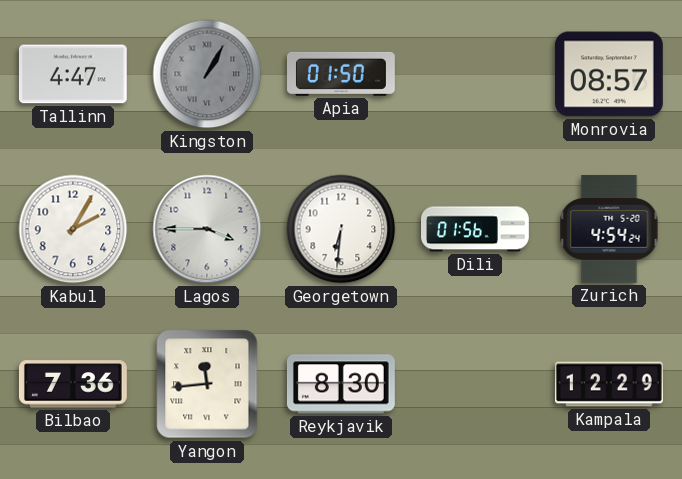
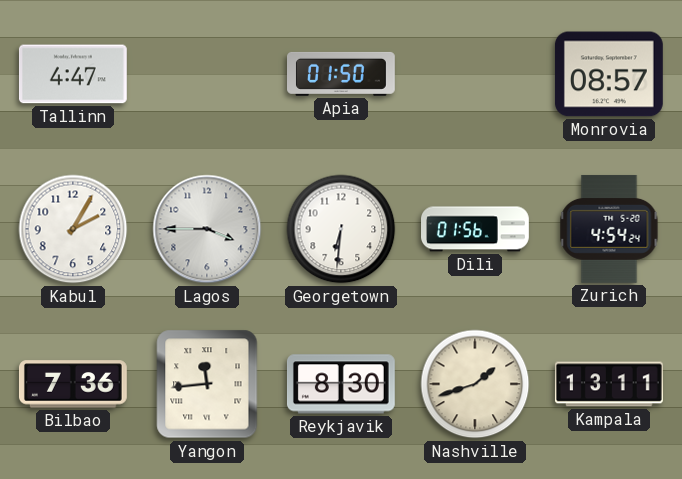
Kingston: 1:05 -> none
Nashville: none -> 1:42
Kampala: 12:29 -> 13:11
